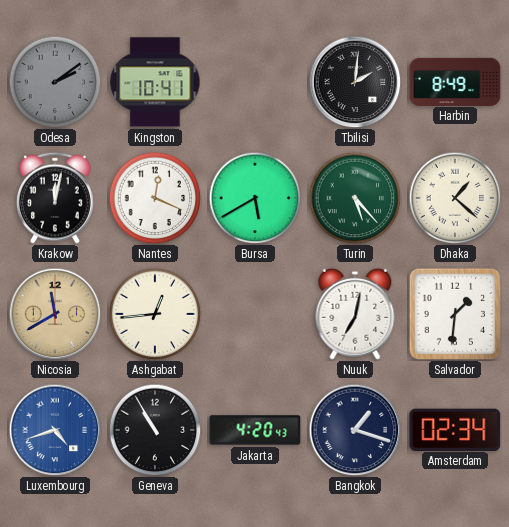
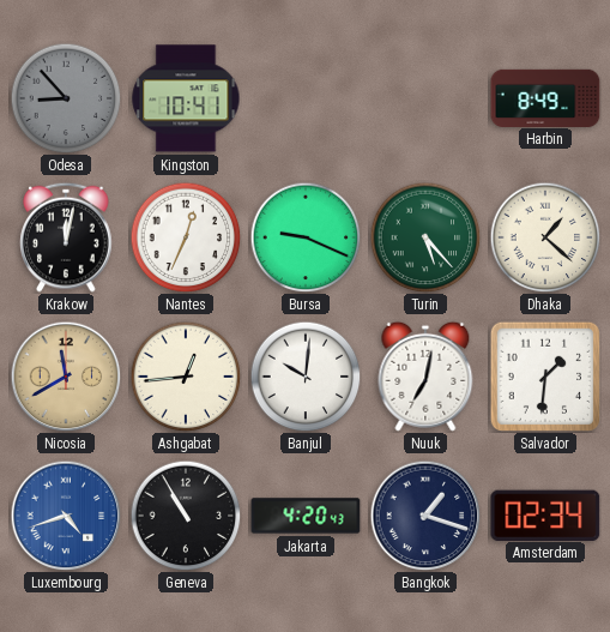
Odesa: 2:09 -> 8:53
Tbilisi: 2:01 -> none
Nantes: 12:19 -> 12:34
Bursa: 5:40 -> 9:19
Banjul: none -> 10:01
